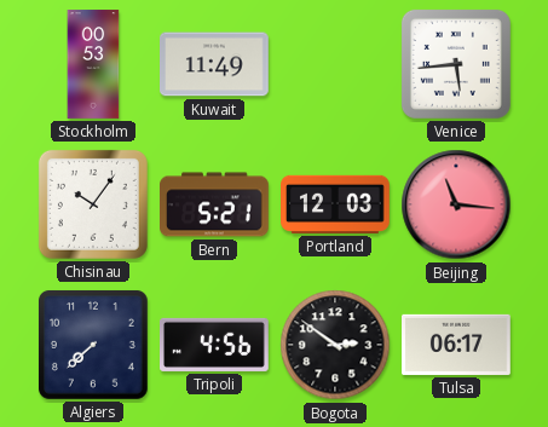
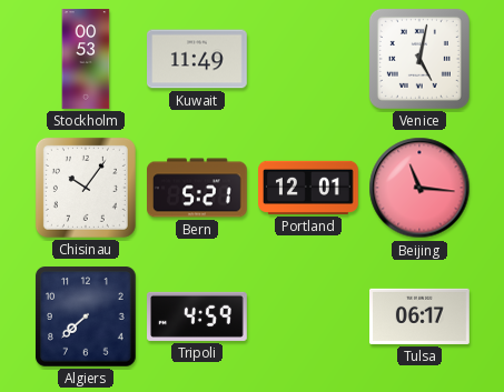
Venice: 5:44 -> 5:02
Portland: 12:03 -> 12:01
Tripoli: 4:56 -> 4:59
Bogota: 2:51 -> none
